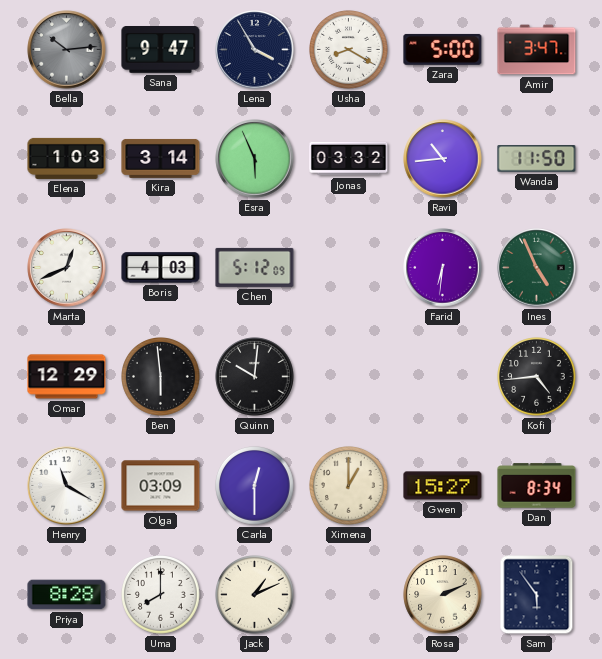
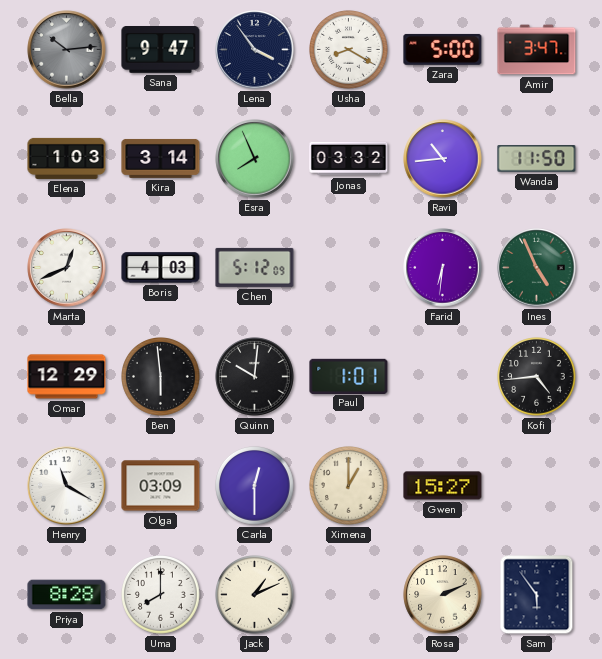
Lena: 3:55 -> 3:54
Esra: 5:56 -> 7:56
Paul: none -> 1:01
Dan: 8:34 -> none
